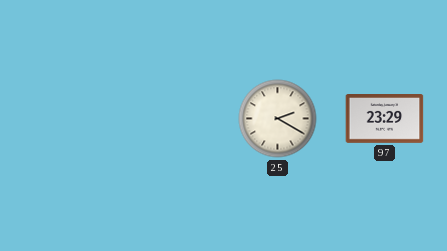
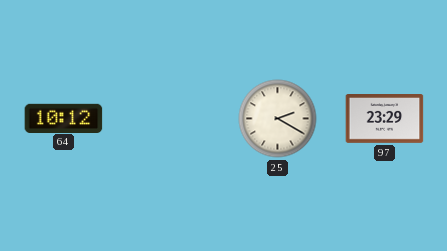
64: none -> 10:12
